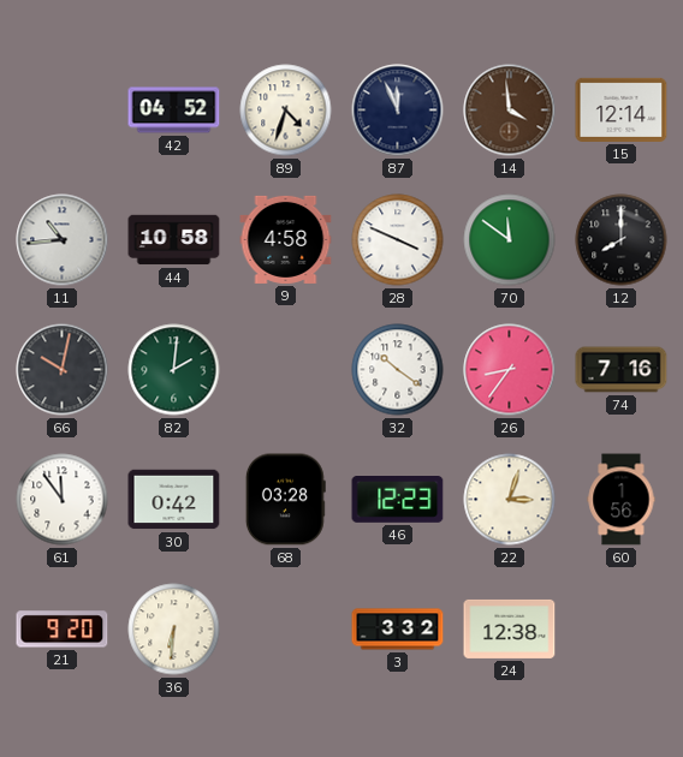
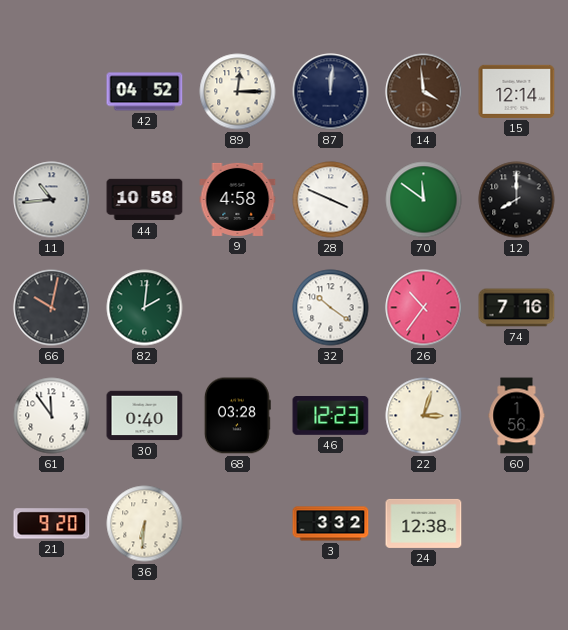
89: 4:33 -> 12:15
87: 11:56 -> 12:01
26: 8:36 -> 10:36
30: 0:42 -> 0:40
